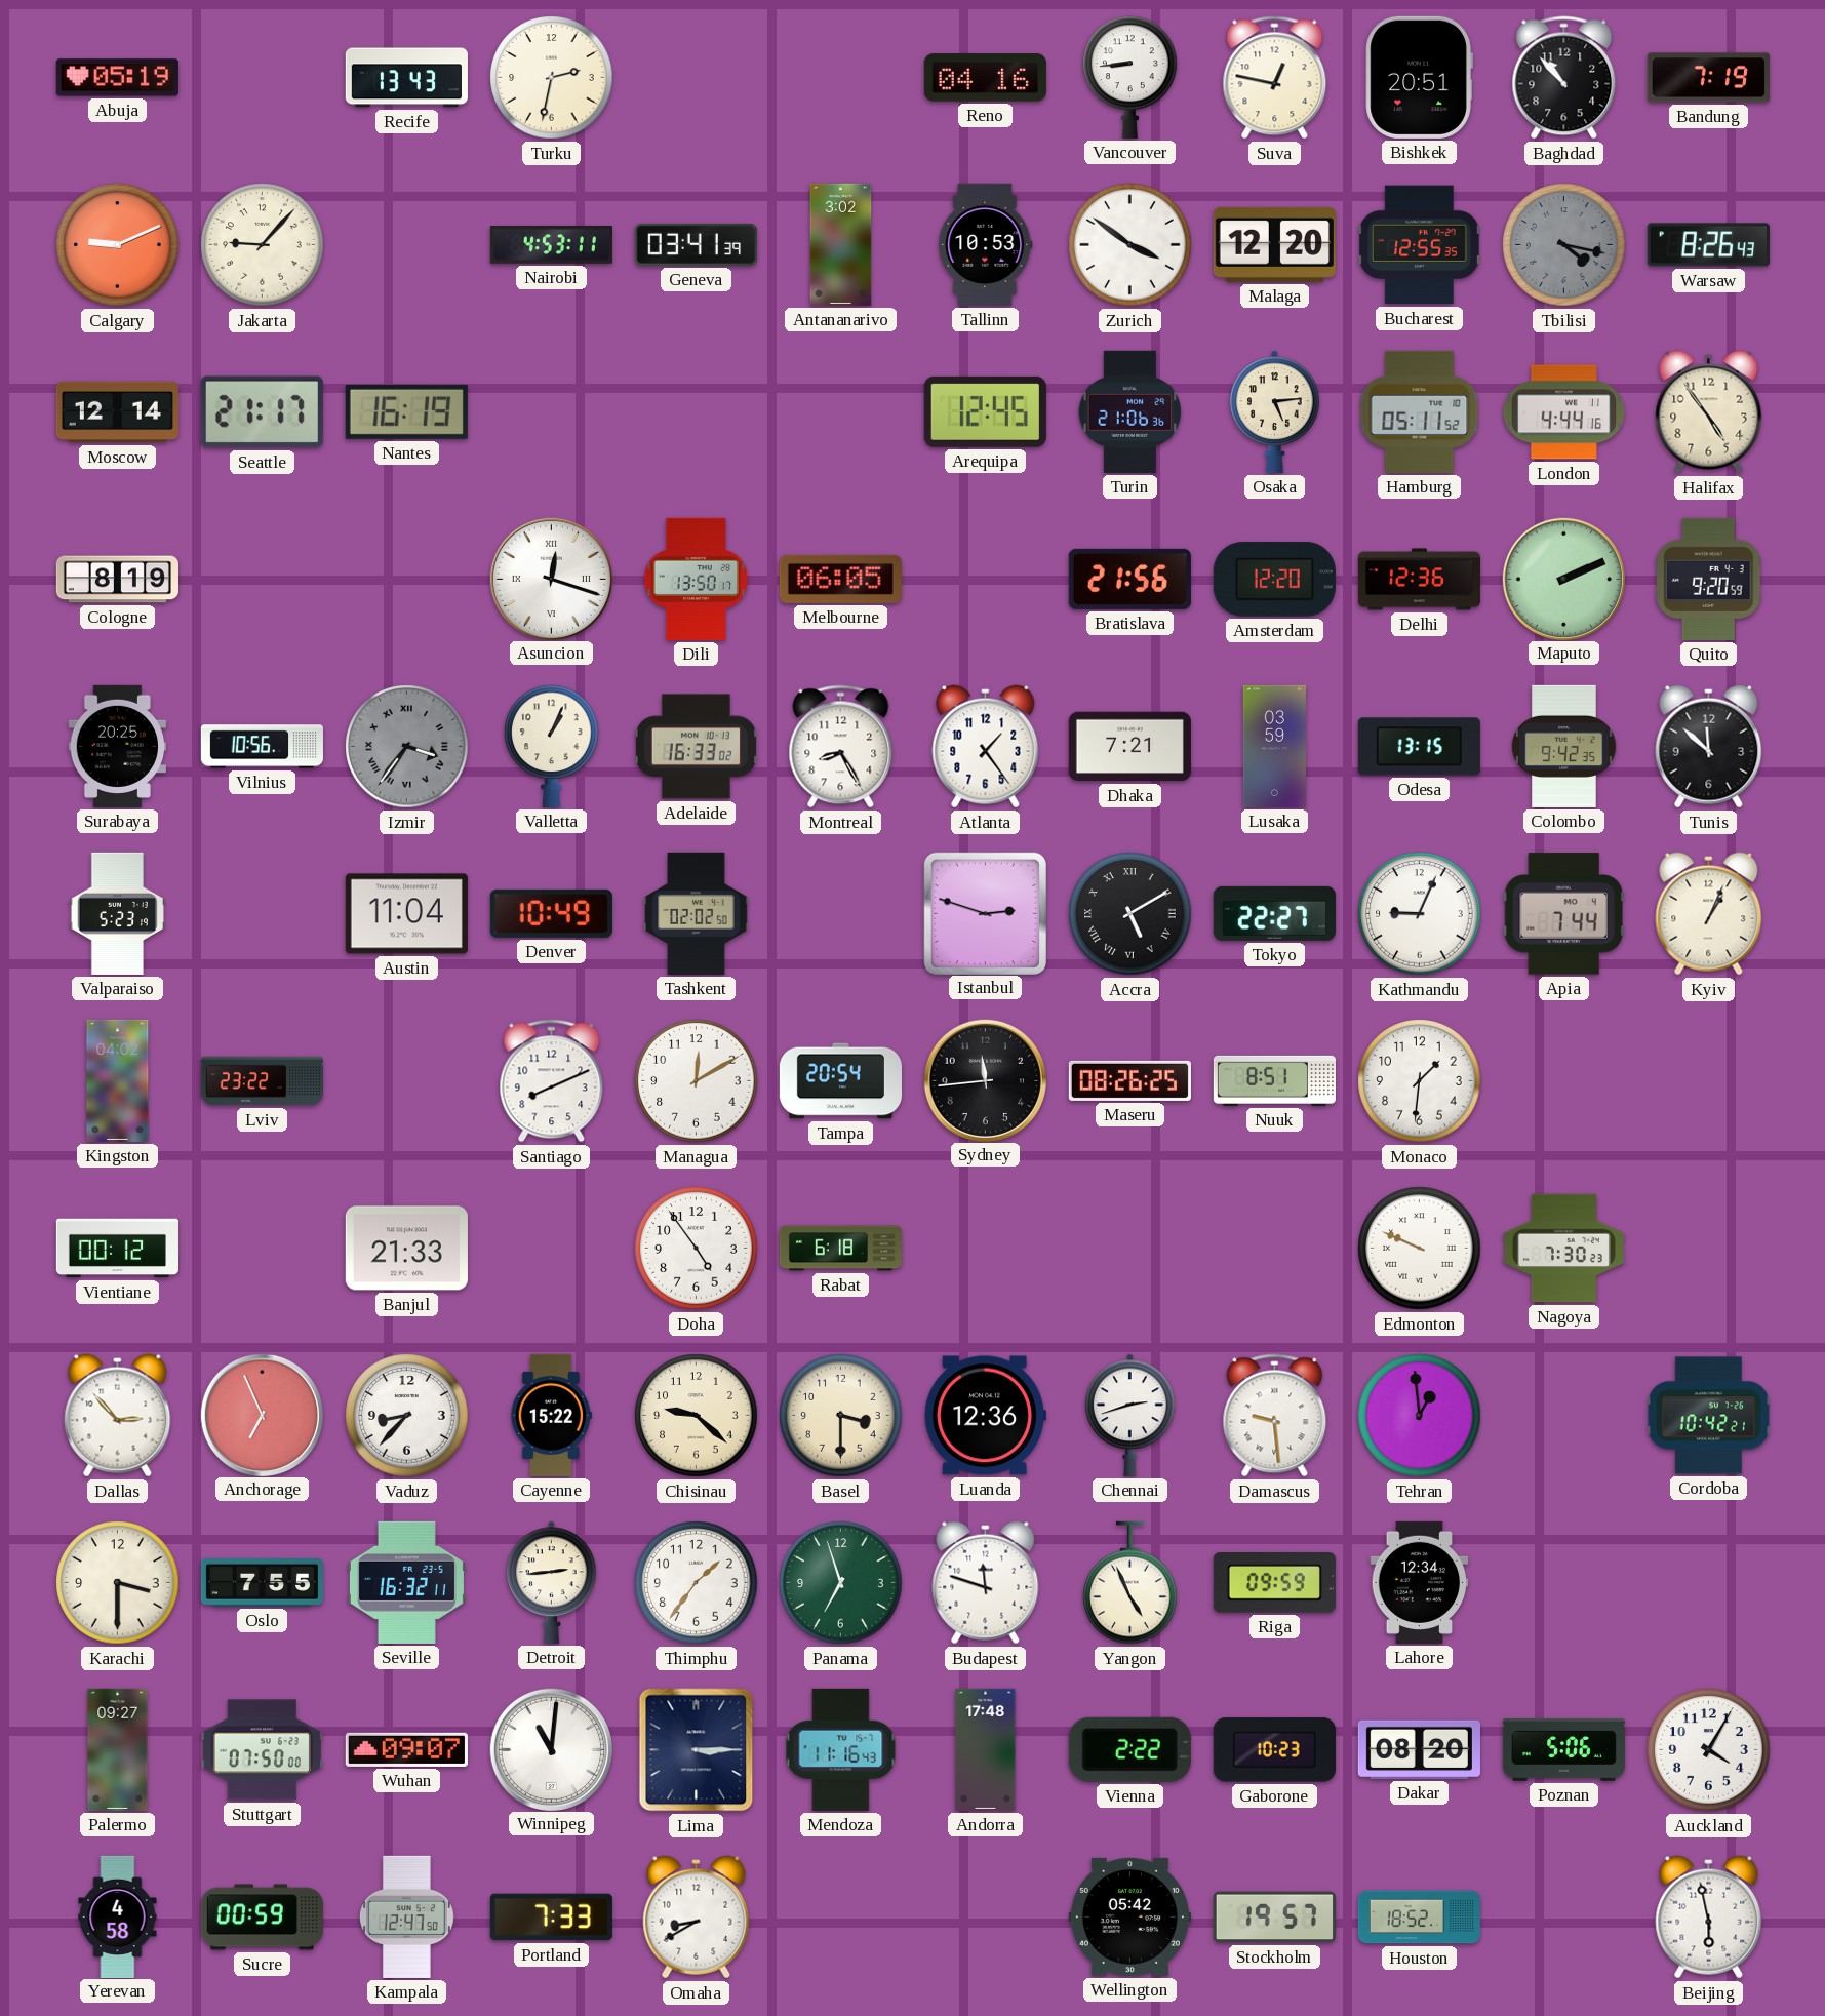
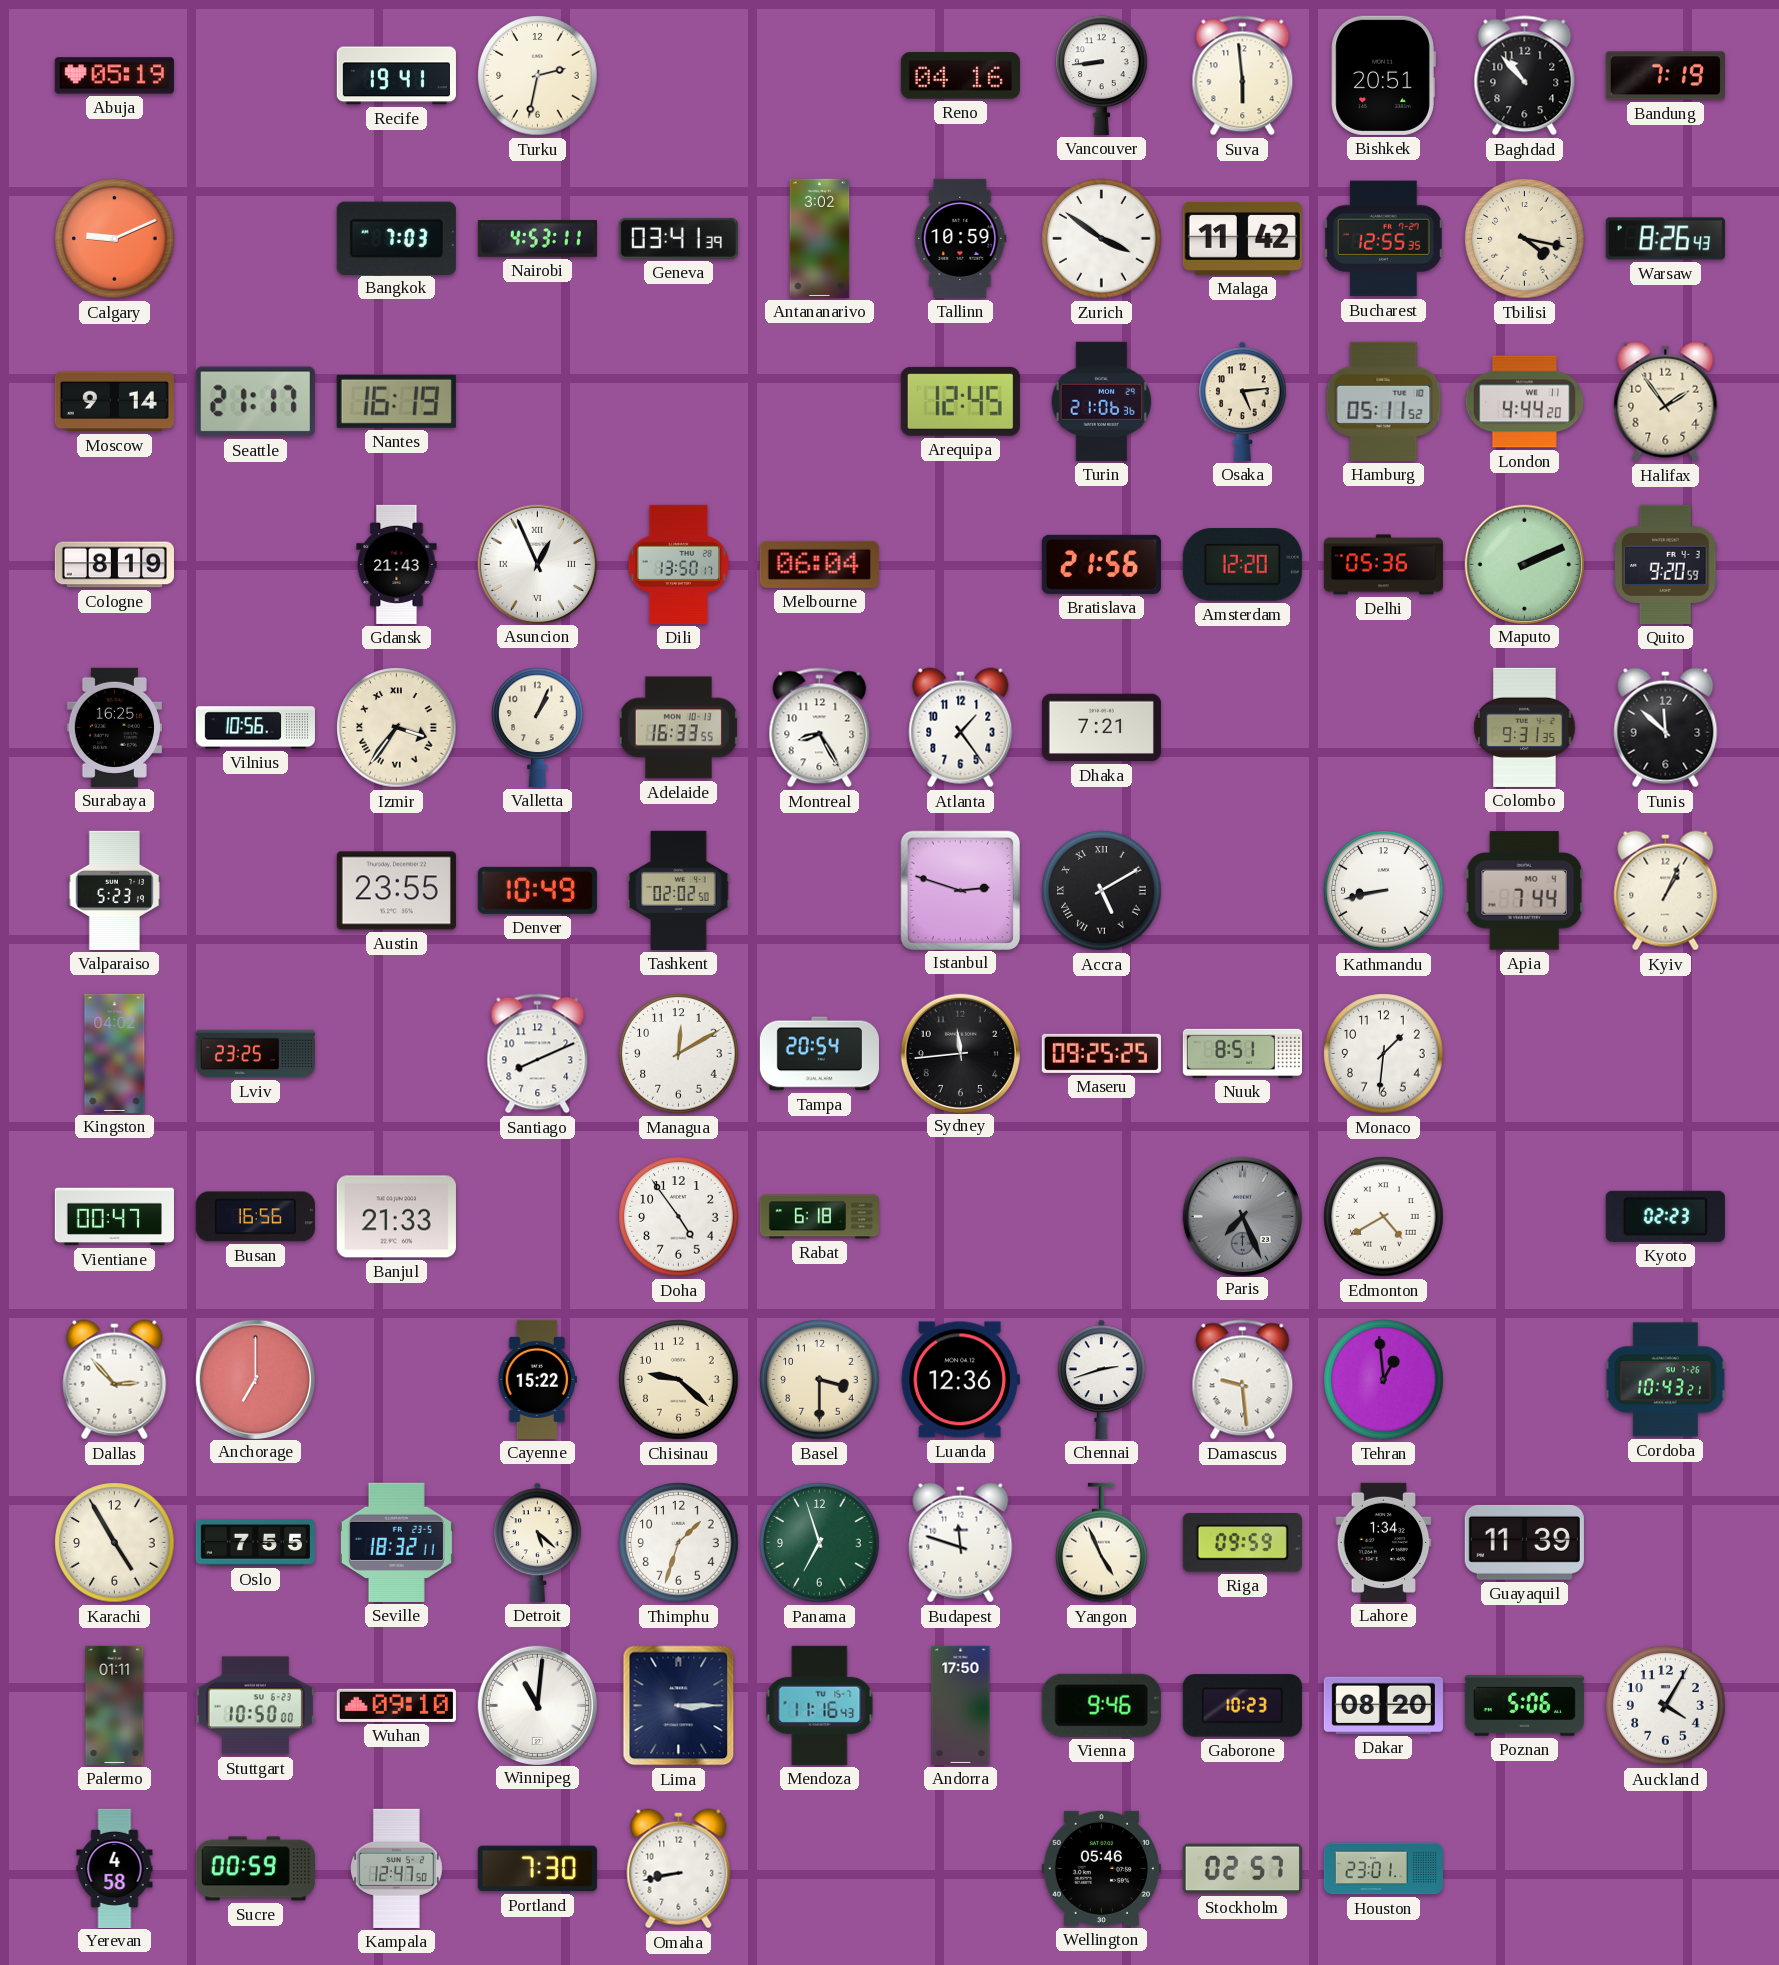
Recife: 13:43 -> 19:41
Suva: 12:47 -> 5:59
Jakarta: 9:07 -> none
Bangkok: none -> 7:03
Tallinn: 10:53 -> 10:59
Malaga: 12:20 -> 11:42
Tbilisi dial: grey -> cream
Moscow: 12:14 -> 9:14
London: 4:44:16 -> 4:44:20
Halifax: 4:54 -> 1:54
Gdansk: none -> 21:43
Asuncion: 12:18 -> 12:56
Melbourne: 06:05 -> 06:04
Delhi: 12:36 -> 05:36
Surabaya: 20:25 -> 16:25
Izmir dial: grey -> cream
Adelaide: 16:33:02 -> 16:33:55
Lusaka: 03:59 -> none
Odesa: 13:15 -> none
Colombo: 9:42 -> 9:31
Austin: 11:04 -> 23:55
Tokyo: 22:27 -> none
Kathmandu: 9:04 -> 8:43
Lviv: 23:22 -> 23:25
Maseru: 08:26 -> 09:25
Vientiane: 00:12 -> 00:47
Busan: none -> 16:56
Paris: none -> 7:26
Edmonton: 9:49 -> 4:40
Nagoya: 7:30 -> none
Kyoto: none -> 02:23
Anchorage: 6:56 -> 7:00
Vaduz: 8:37 -> none
Cordoba: 10:42 -> 10:43
Karachi: 3:30 -> 4:55
Seville: 16:32 -> 18:32
Detroit: 2:44 -> 5:22
Thimphu: 1:36 -> 1:33
Lahore: 12:34 -> 1:34
Guayaquil: none -> 11:39
Palermo: 09:27 -> 01:11
Stuttgart: 07:50 -> 10:50
Wuhan: 09:07 -> 09:10
Andorra: 17:48 -> 17:50
Vienna: 2:22 -> 9:46
Portland: 7:33 -> 7:30
Omaha: 8:40 -> 8:43
Wellington: 05:42 -> 05:46
Stockholm: 19:57 -> 02:57
Houston: 18:52 -> 23:01
Beijing: 5:58 -> none
